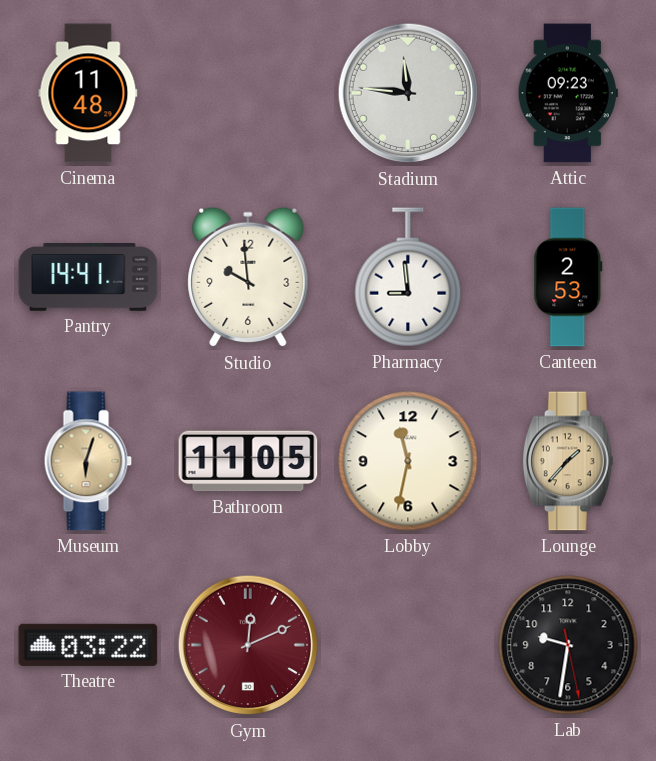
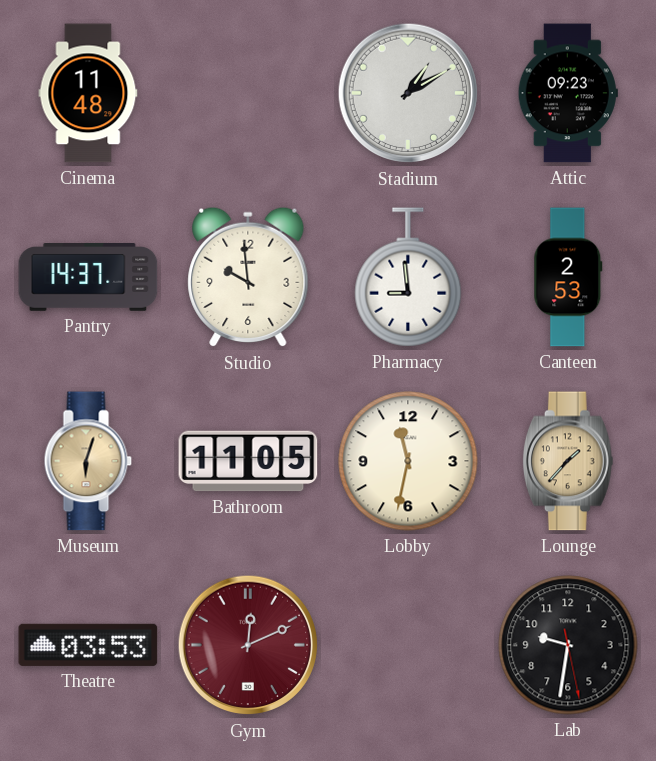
Stadium: 11:46 -> 1:10
Pantry: 14:41 -> 14:37
Theatre: 03:22 -> 03:53
